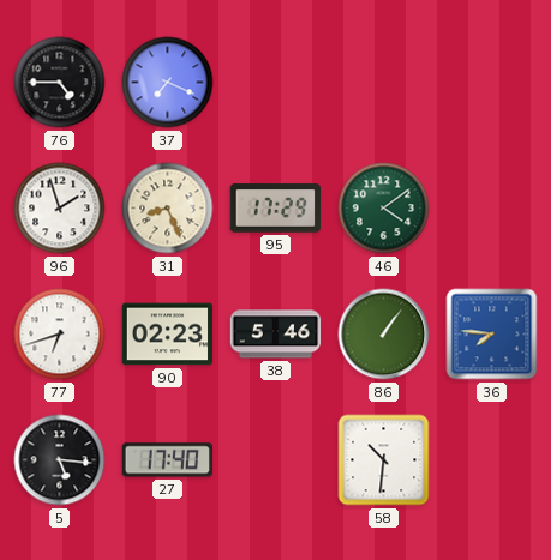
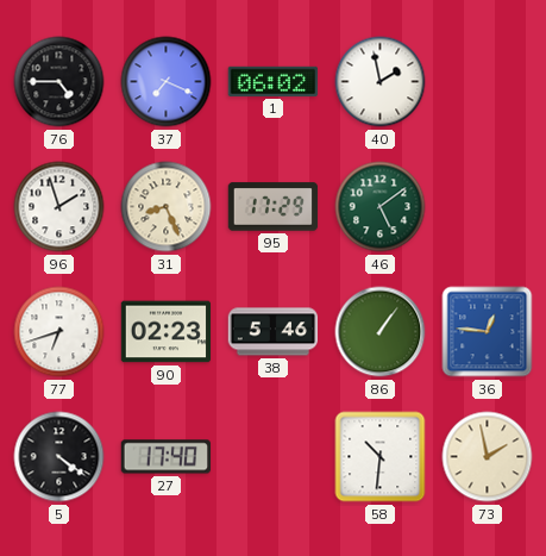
1: none -> 06:02
40: none -> 1:58
46: 4:09 -> 5:09
36: 7:46 -> 12:46
5: 5:16 -> 4:21
73: none -> 1:58
